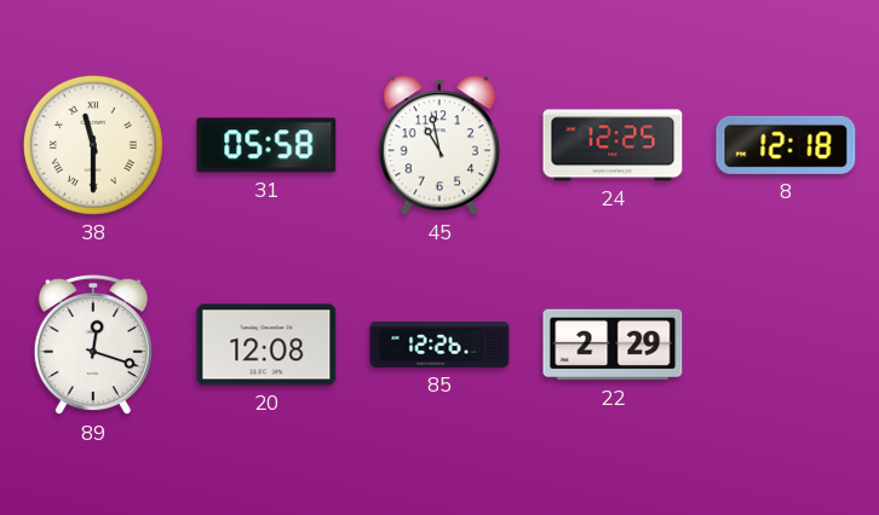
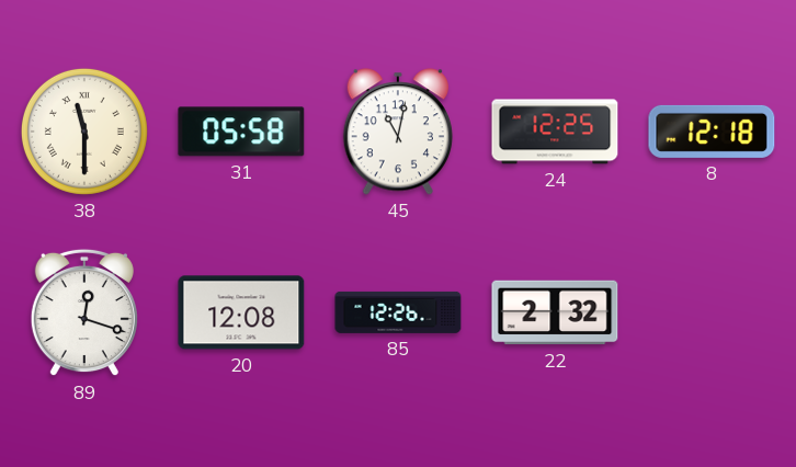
45: 10:58 -> 11:02
22: 2:29 -> 2:32
